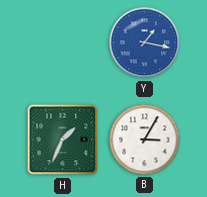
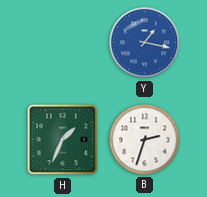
B: 3:05 -> 2:33
